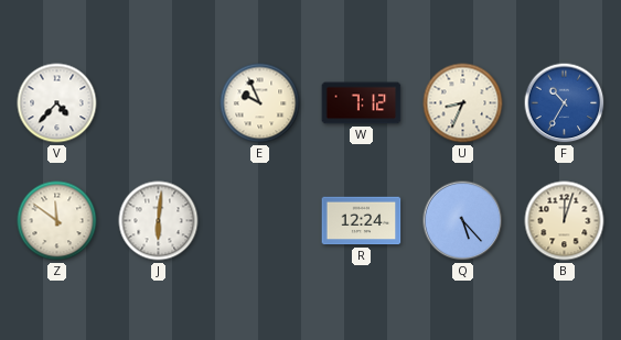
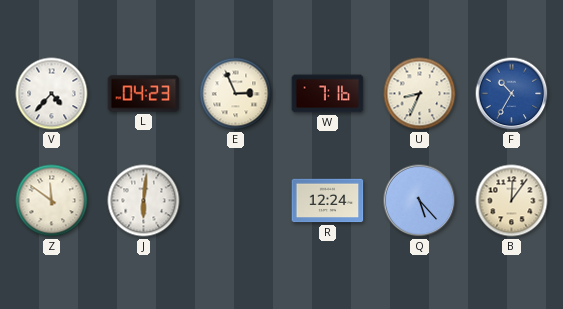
L: none -> 04:23
E: 9:56 -> 2:56
W: 7:12 -> 7:16
B: 12:03 -> 12:06
